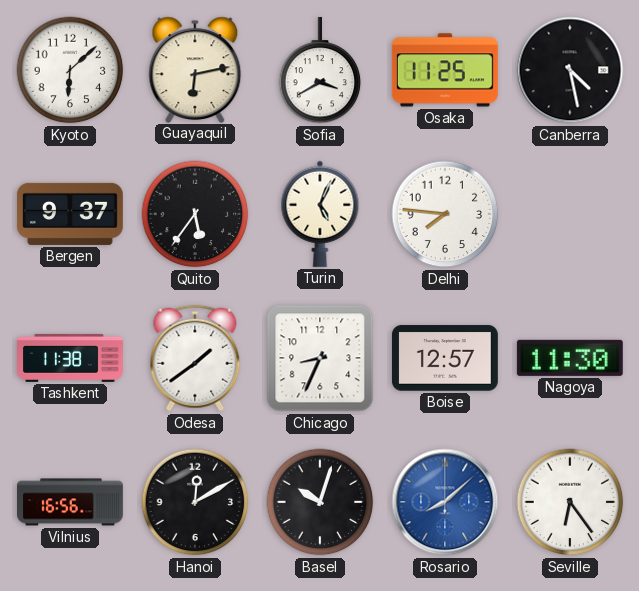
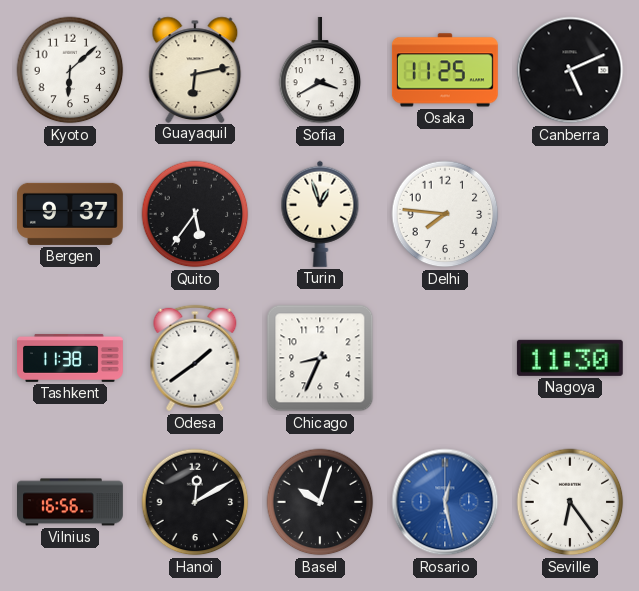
Canberra: 4:28 -> 5:11
Turin: 5:04 -> 12:57
Boise: 12:57 -> none
Rosario: 8:08 -> 12:28
